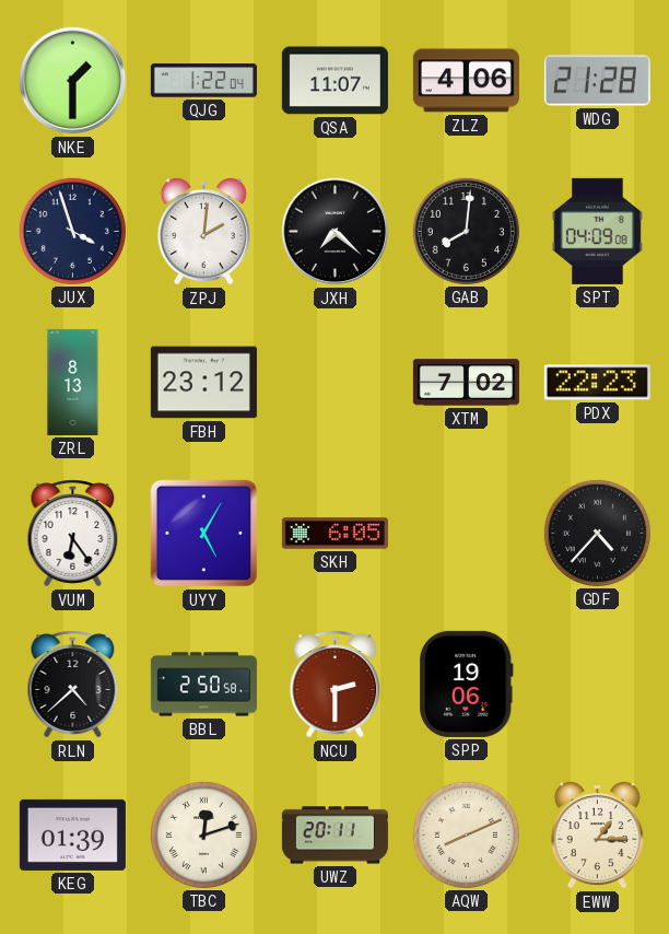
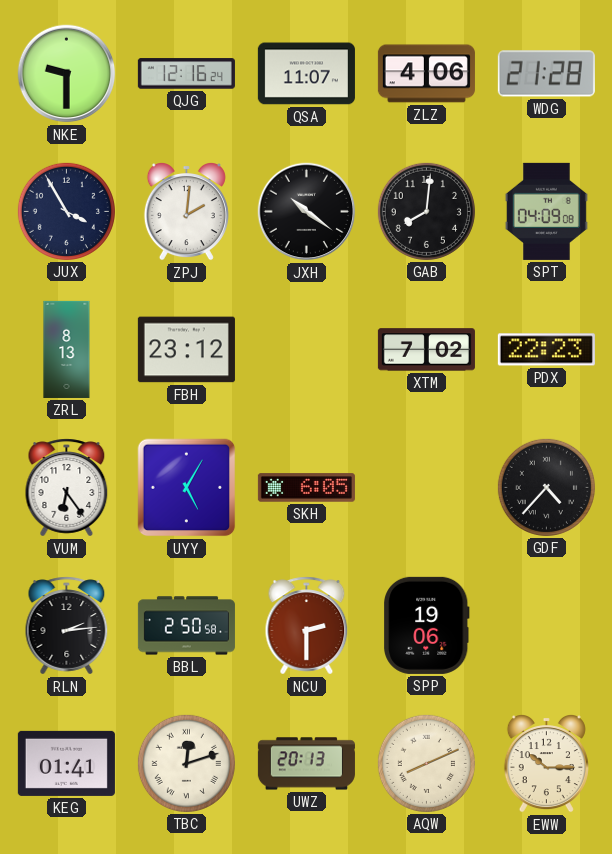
NKE: 1:30 -> 9:30
QJG: 1:22 -> 12:16
JUX: 3:57 -> 3:55
JXH: 7:22 -> 10:21
RLN: 4:38 -> 2:14
KEG: 01:39 -> 01:41
UWZ: 20:11 -> 20:13
EWW: 1:15 -> 10:15
